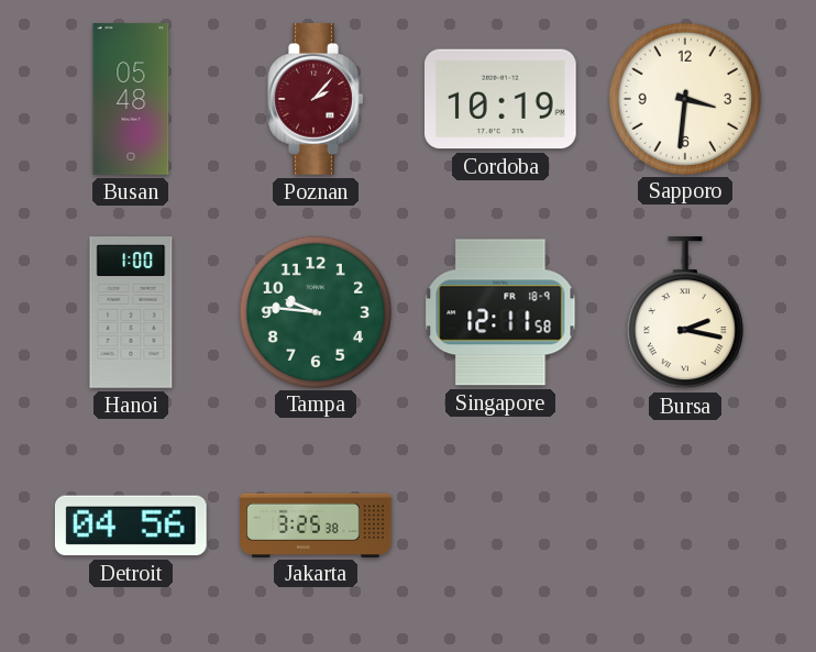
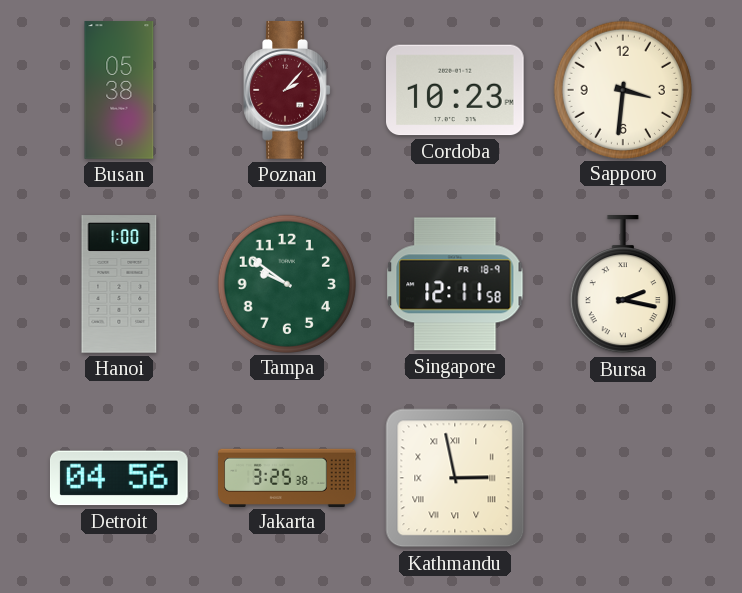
Busan: 05:48 -> 05:38
Cordoba: 10:19 -> 10:23
Tampa: 9:46 -> 9:51
Kathmandu: none -> 2:58
